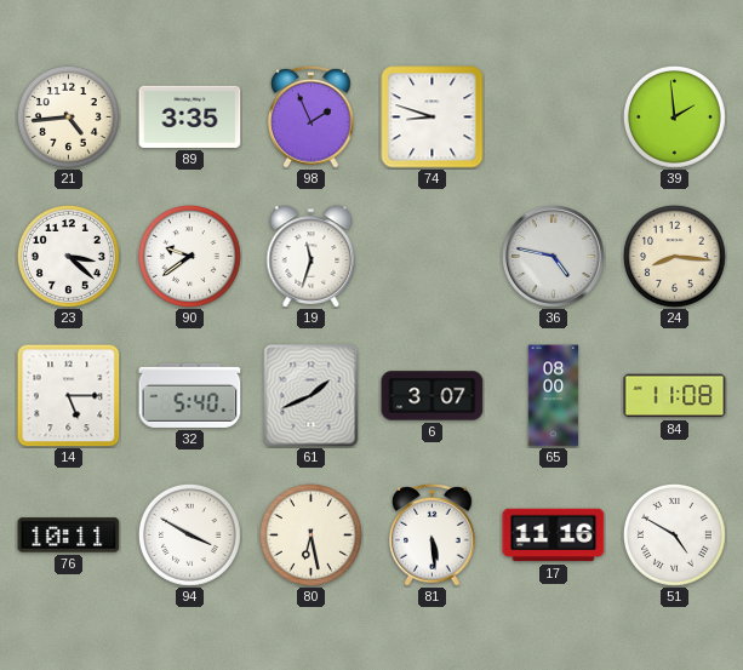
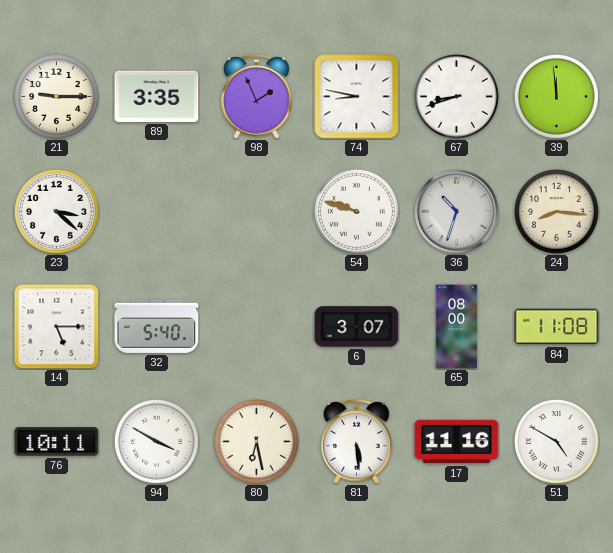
21: 4:44 -> 9:15
74: 8:48 -> 8:47
67: none -> 8:42
39: 1:59 -> 11:59
90: 9:39 -> none
19: 11:33 -> none
54: none -> 9:48
36: 4:47 -> 10:33
61: 1:41 -> none
